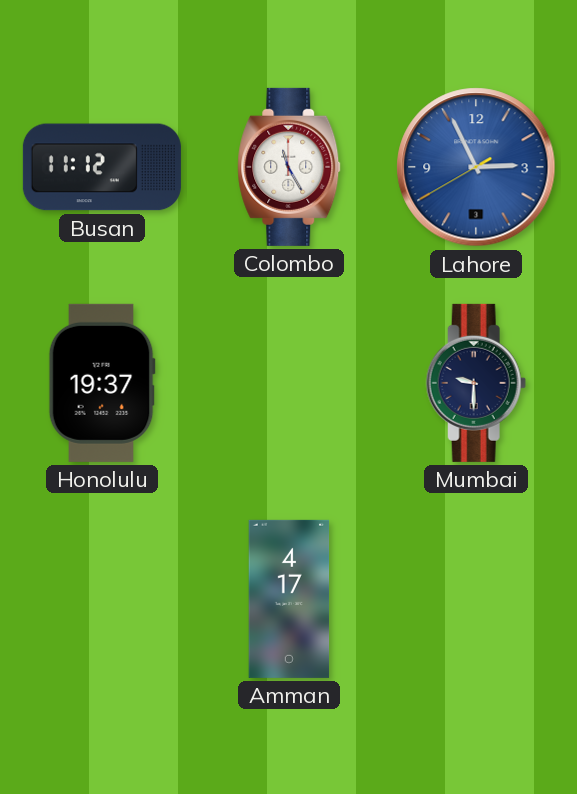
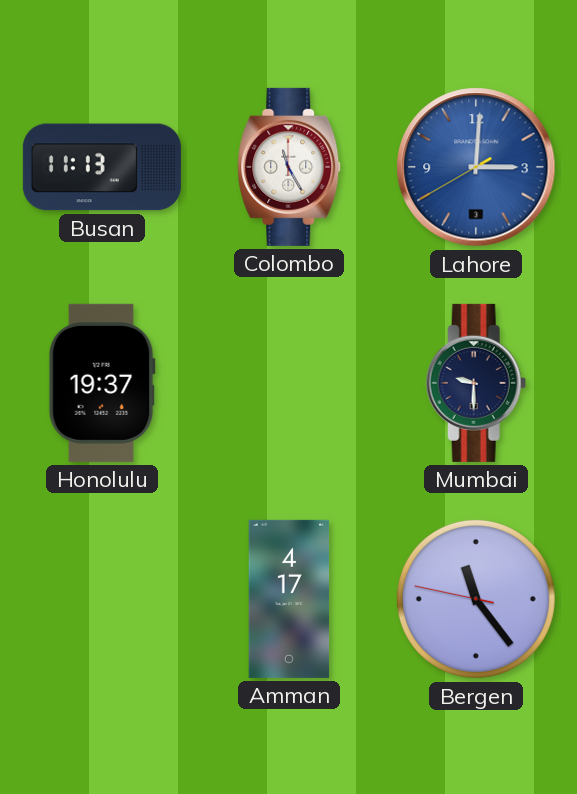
Busan: 11:12 -> 11:13
Lahore: 2:55 -> 3:00
Bergen: none -> 11:23
